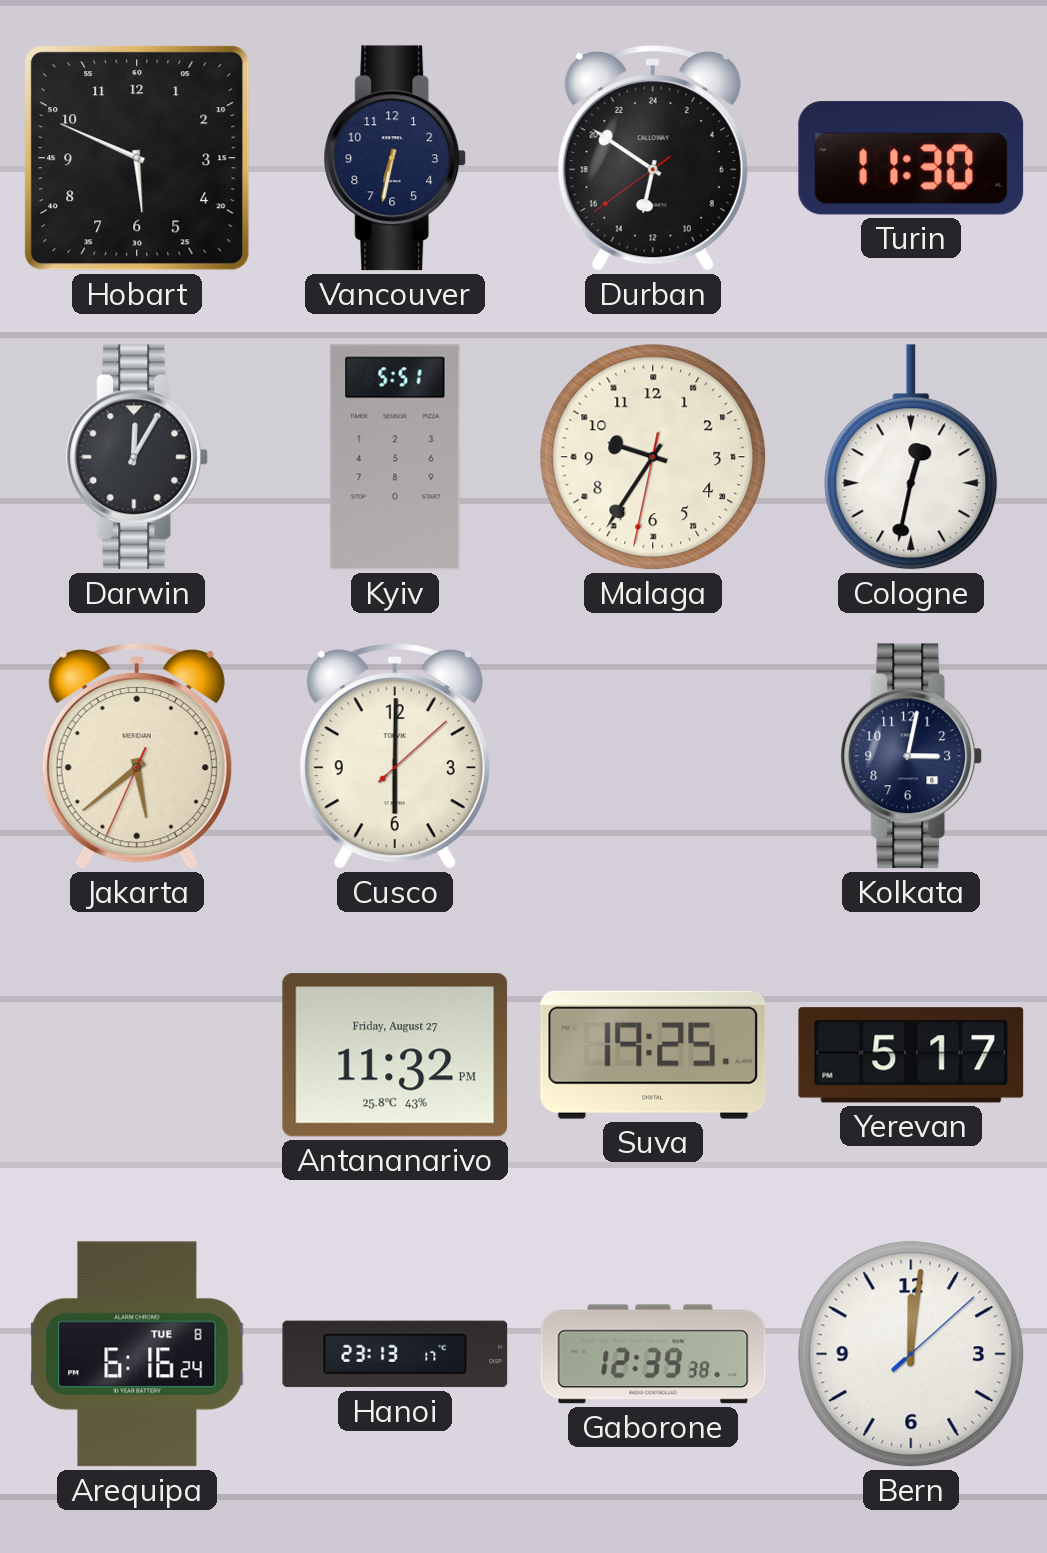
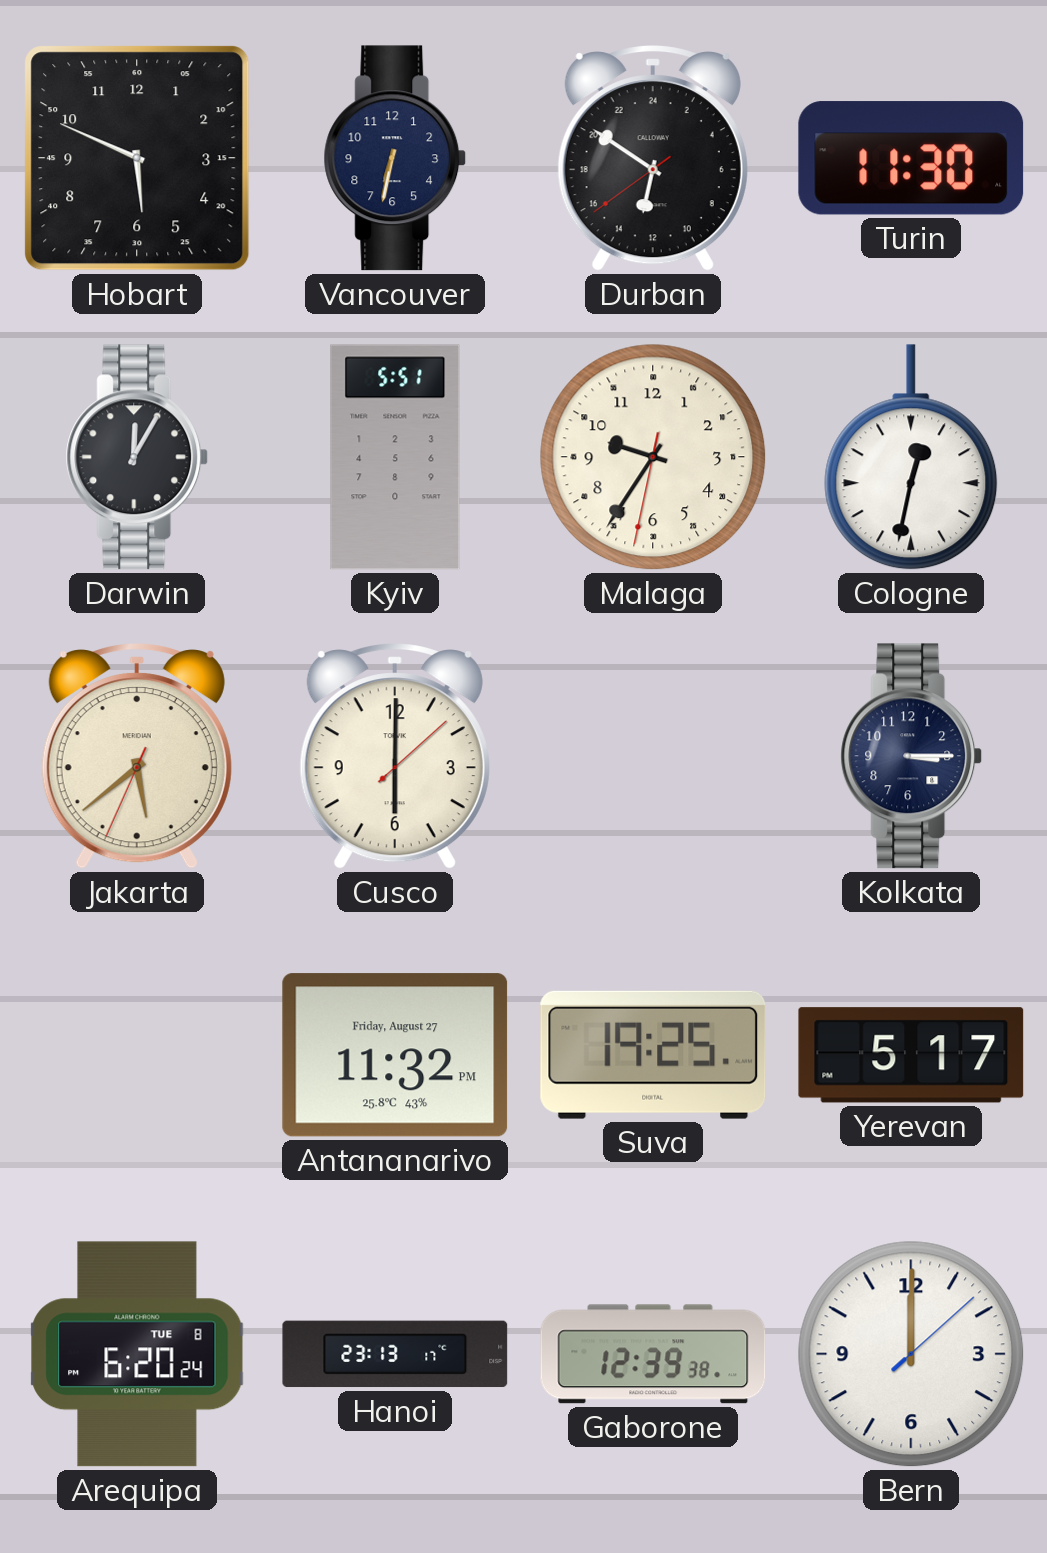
Kolkata: 3:02 -> 3:15
Arequipa: 6:16 -> 6:20
Bern: 12:01 -> 12:00
